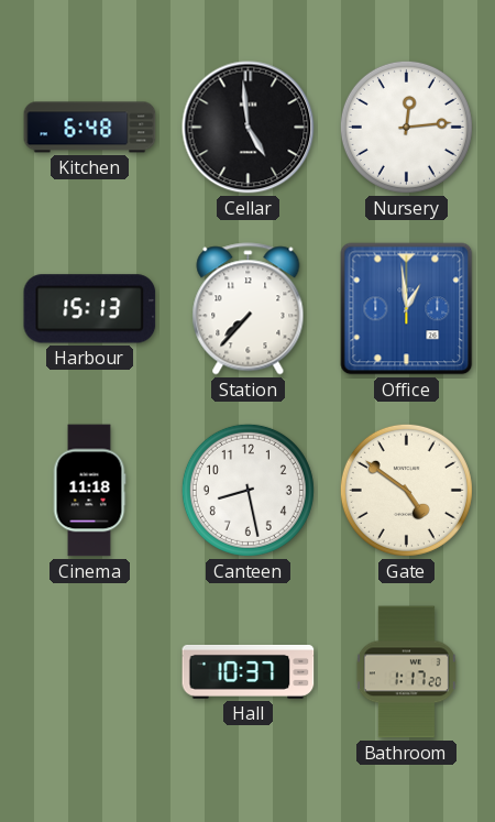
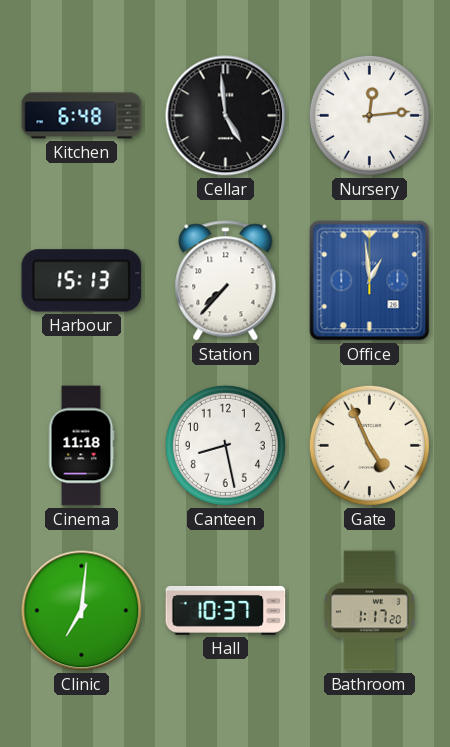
Gate: 4:51 -> 4:56
Clinic: none -> 7:01
